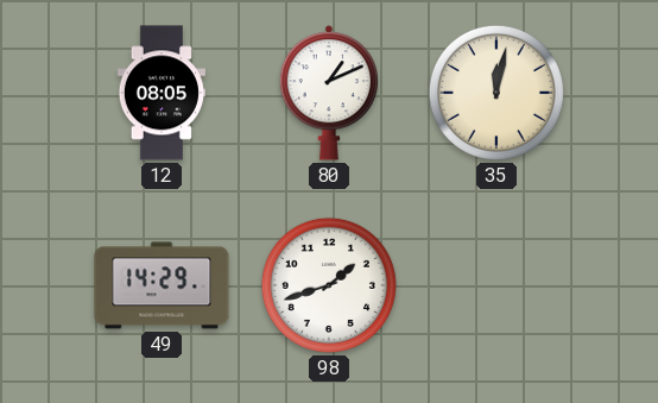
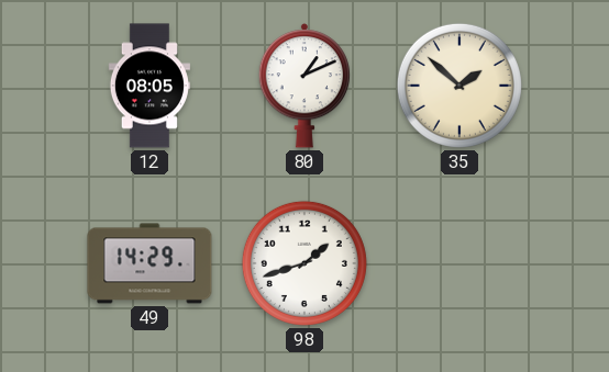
35: 12:02 -> 1:52
